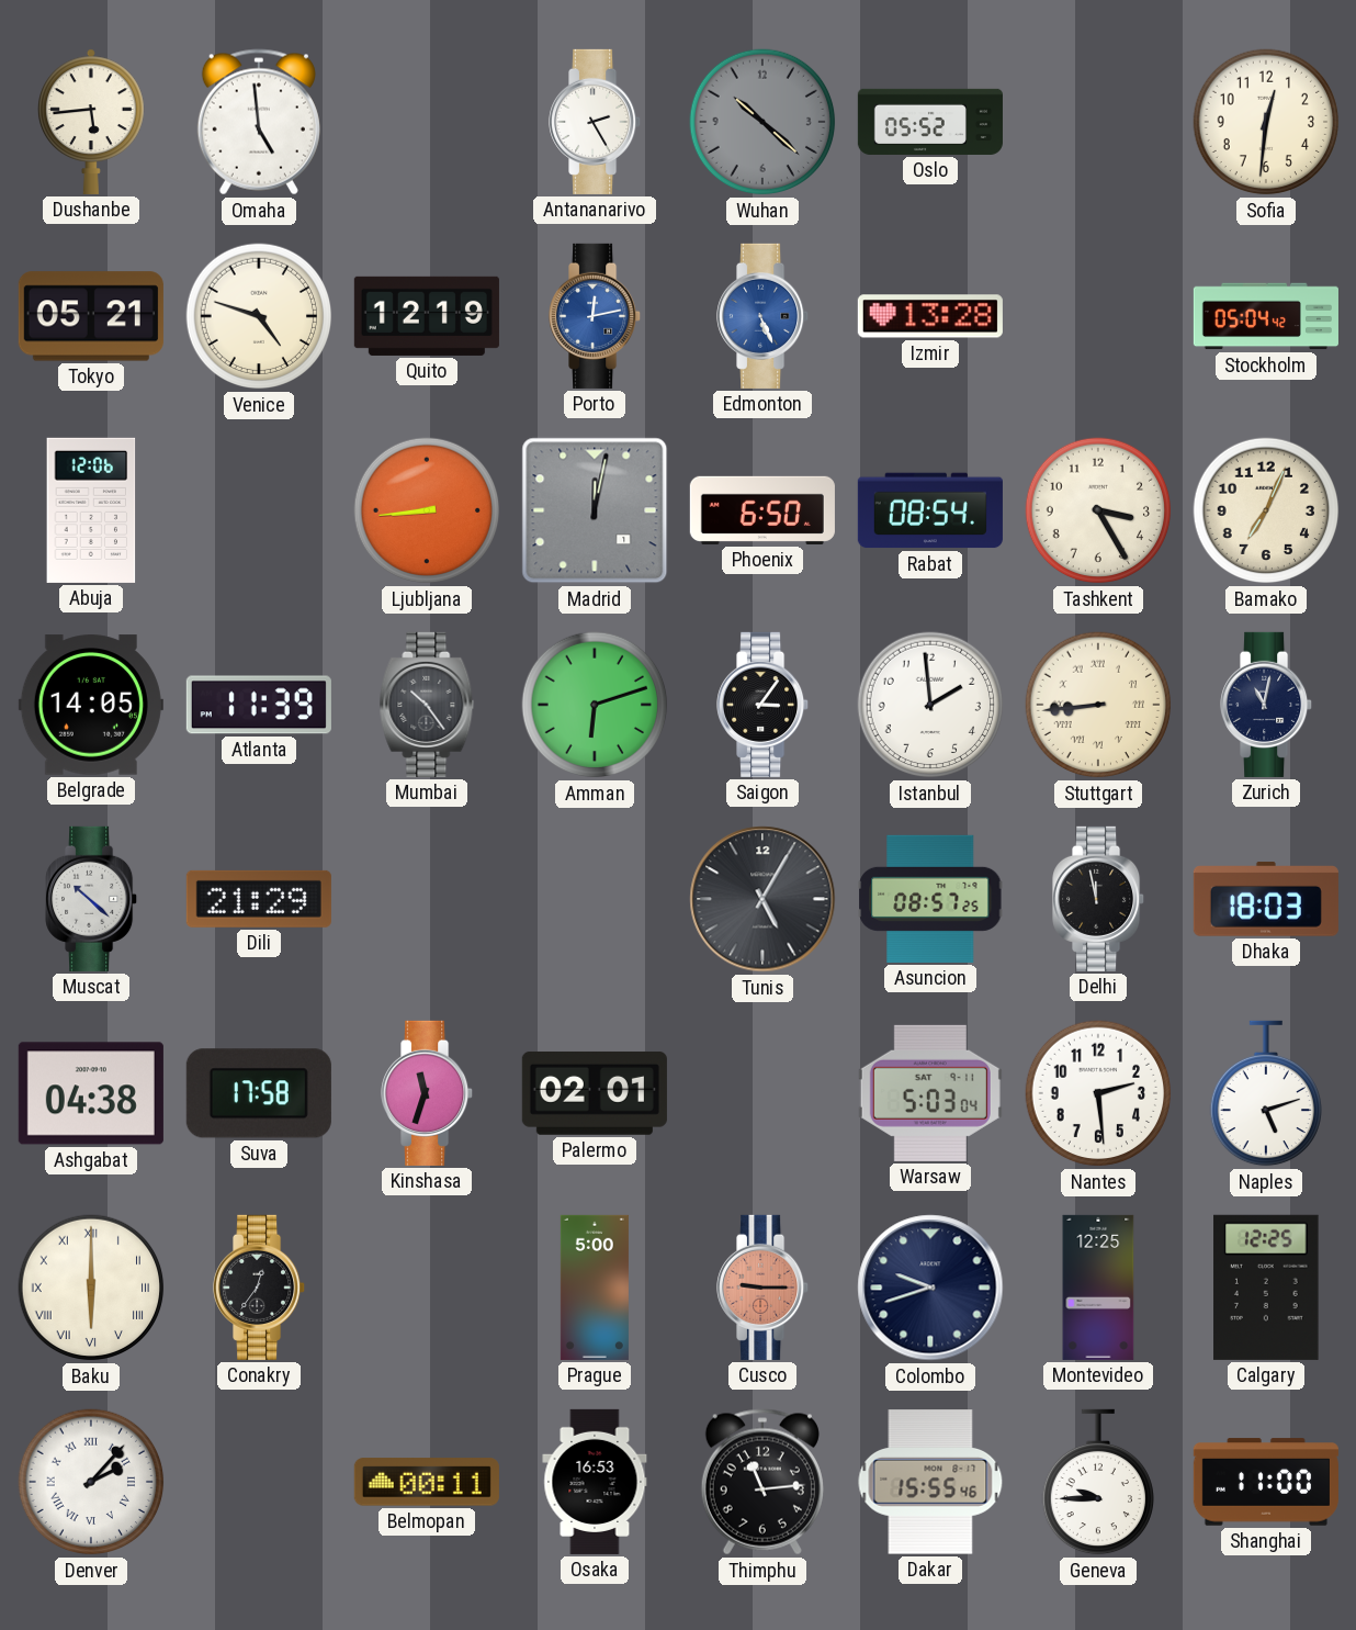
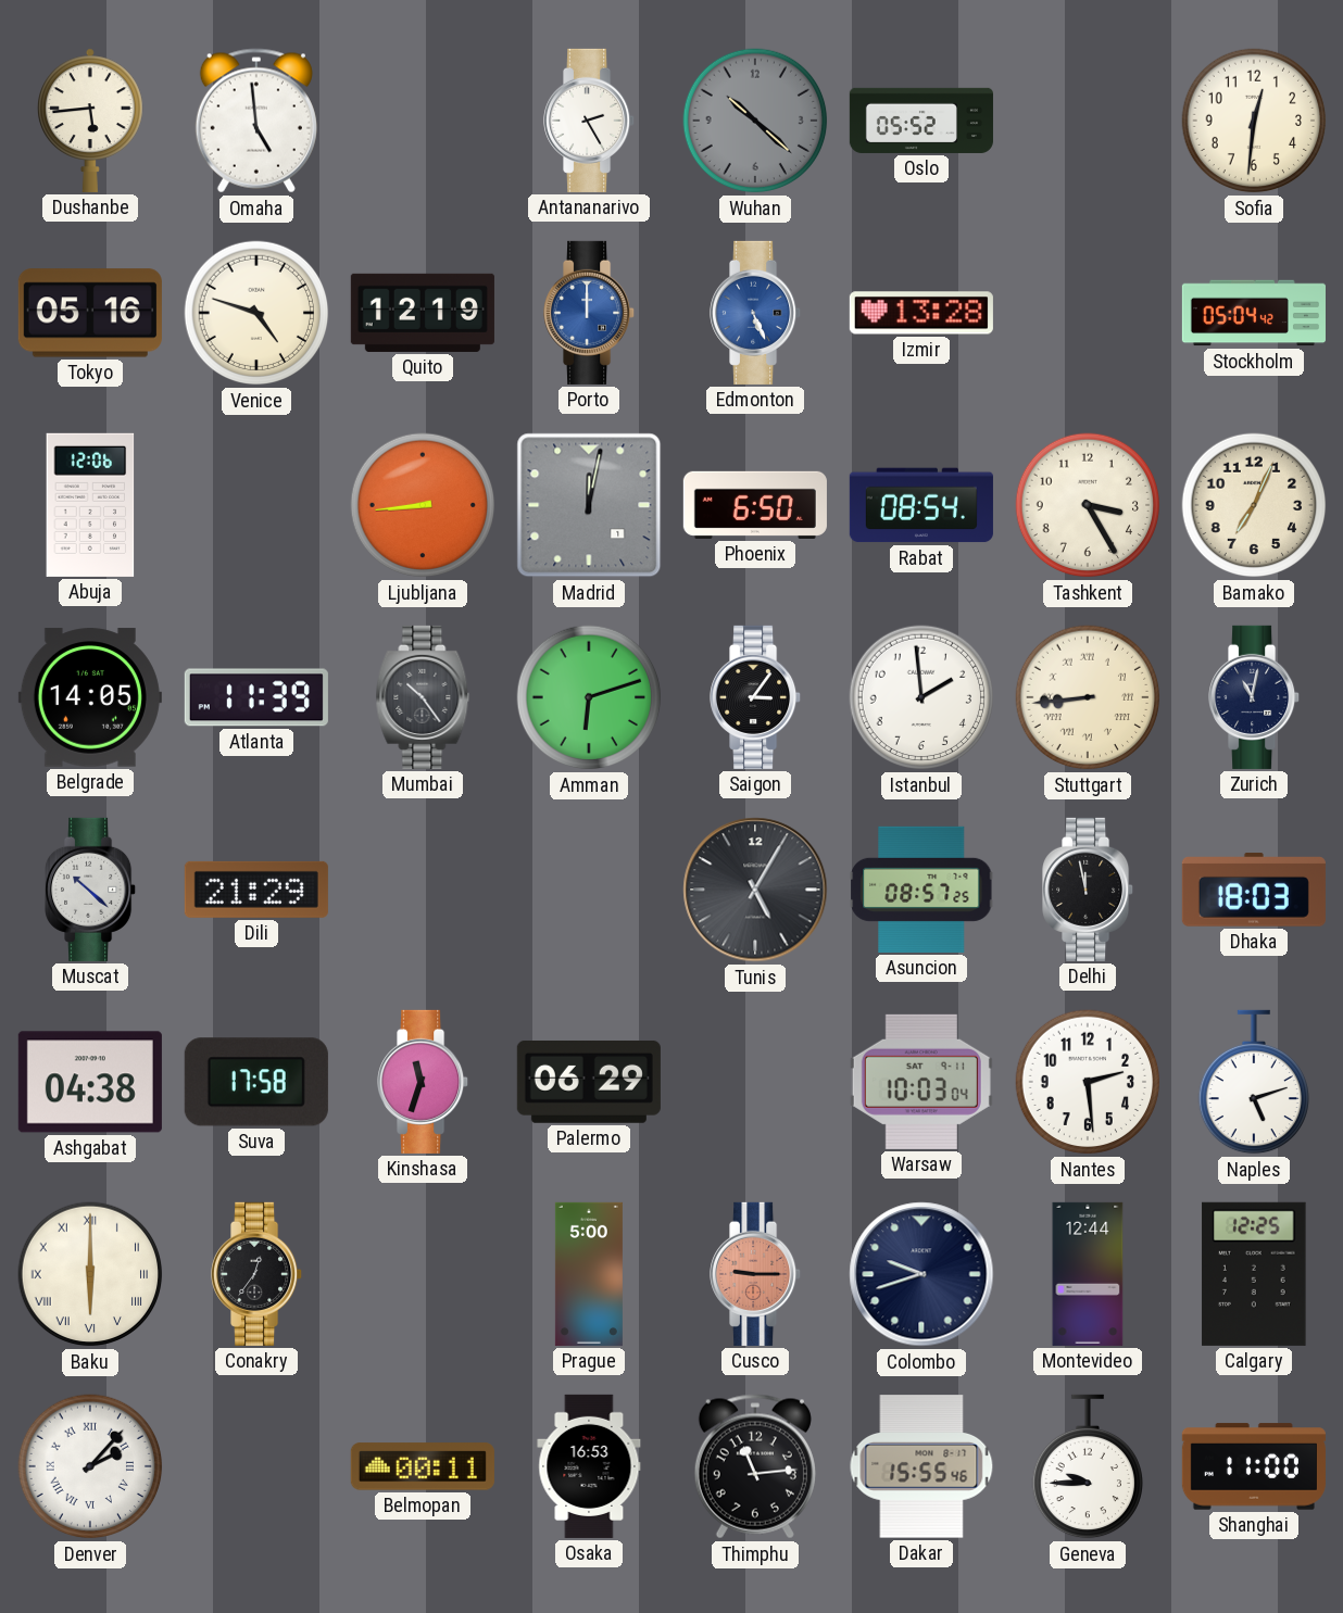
Tokyo: 05:21 -> 05:16
Porto: 12:13 -> 12:00
Palermo: 02:01 -> 06:29
Warsaw: 5:03 -> 10:03
Montevideo: 12:25 -> 12:44
